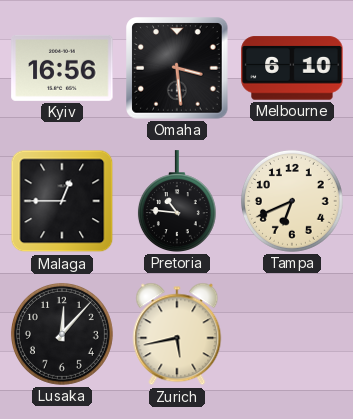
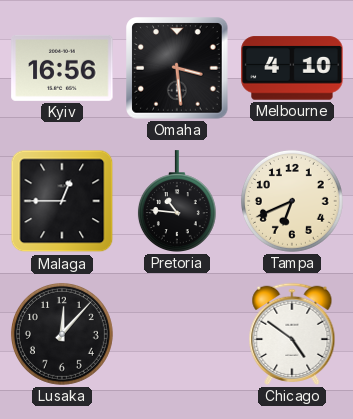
Melbourne: 6:10 -> 4:10
Zurich: 5:43 -> none
Chicago: none -> 4:51
